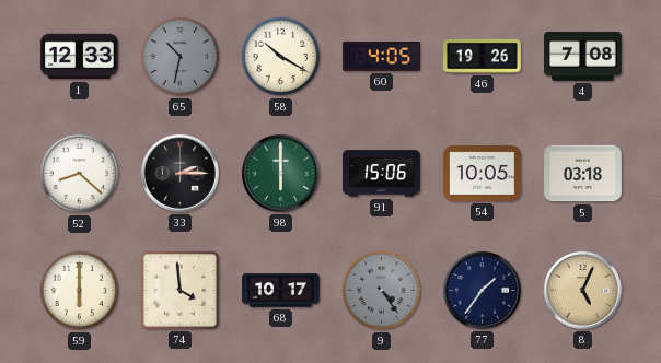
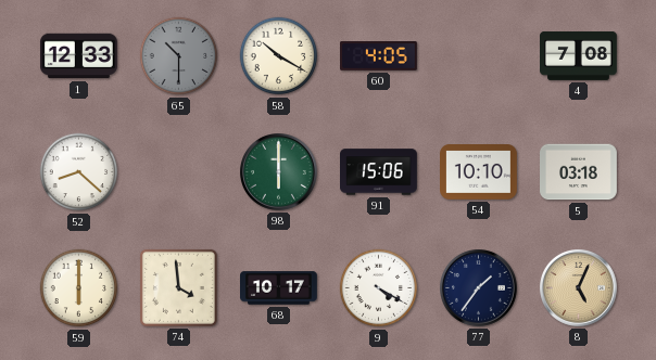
65: 10:32 -> 10:30
46: 19:26 -> none
33: 2:15 -> none
54: 10:05 -> 10:10
9: 4:24 -> 4:20
9 dial: grey -> white
